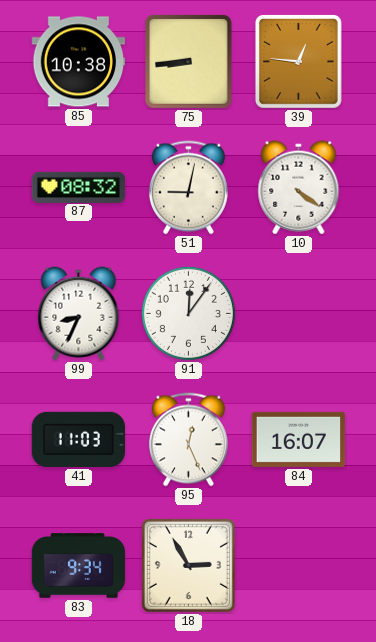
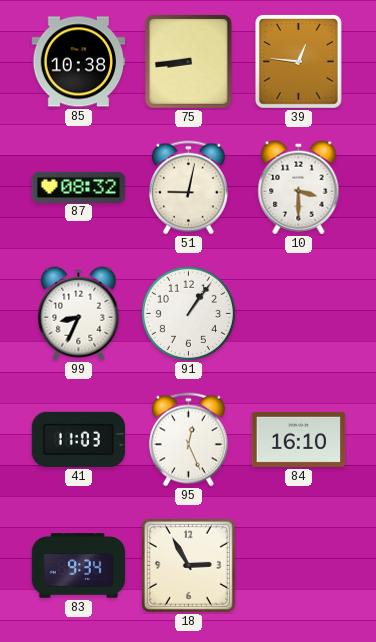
10: 4:21 -> 3:30
91: 12:06 -> 1:06
84: 16:07 -> 16:10
